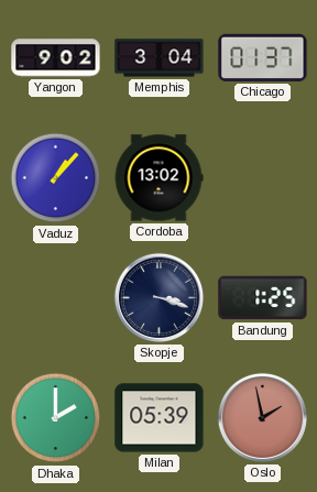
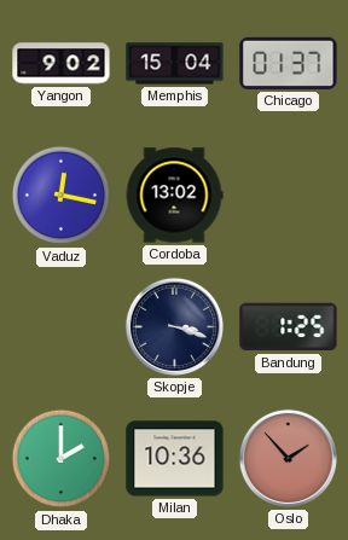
Memphis: 3:04 -> 15:04
Vaduz: 1:07 -> 12:17
Milan: 05:39 -> 10:36
Oslo: 1:58 -> 1:53
